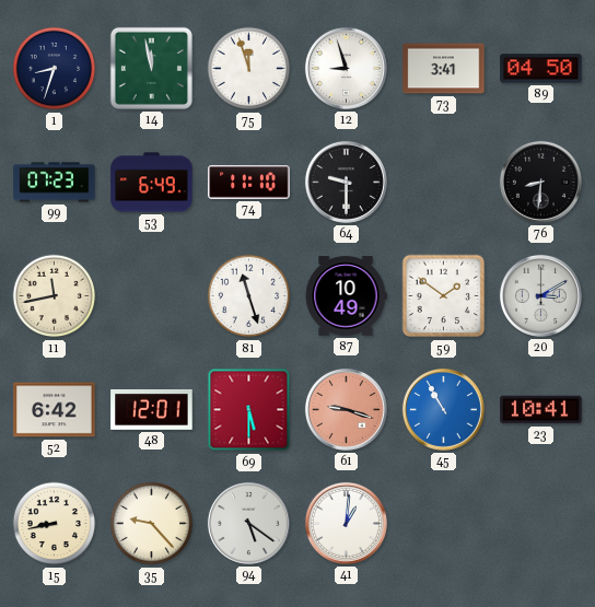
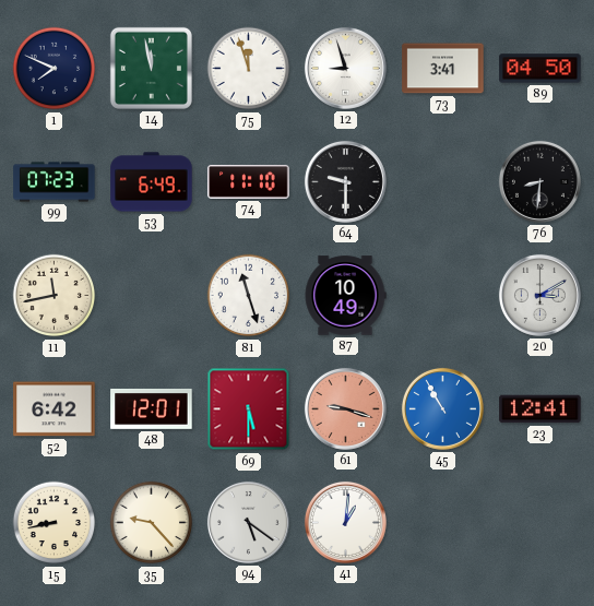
1: 8:33 -> 7:49
59: 1:51 -> none
23: 10:41 -> 12:41
